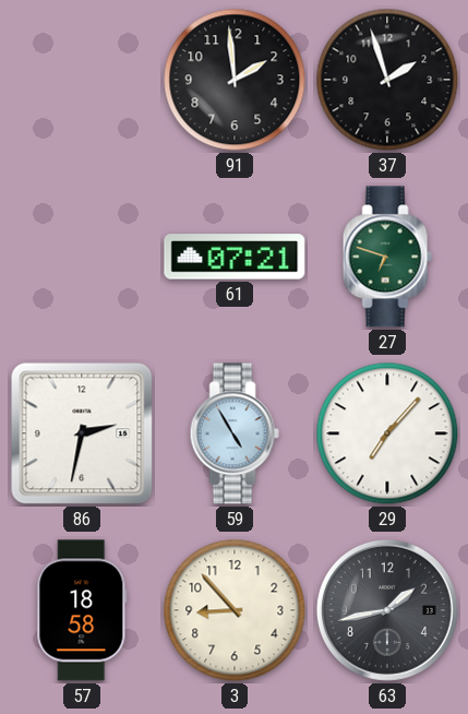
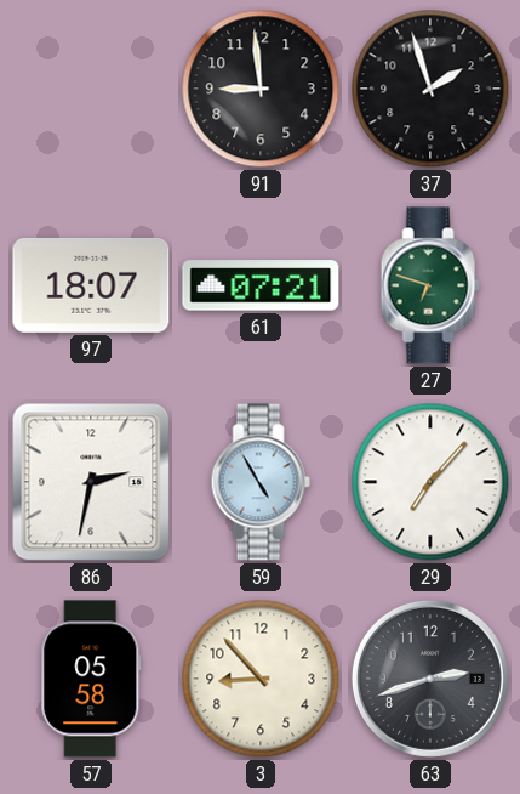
91: 1:59 -> 8:59
97: none -> 18:07
57: 18:58 -> 05:58
63: 1:43 -> 2:42
